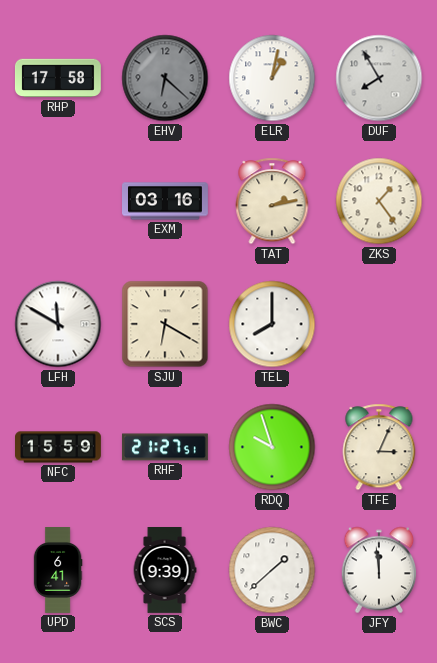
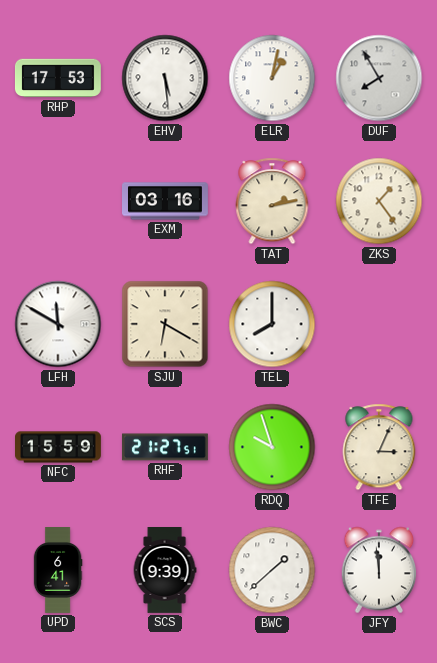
RHP: 17:58 -> 17:53
EHV: 6:22 -> 5:29
EHV dial: grey -> white
